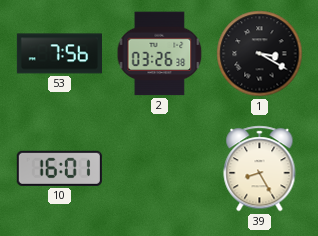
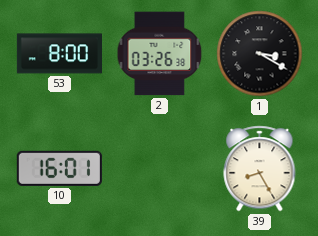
53: 7:56 -> 8:00
